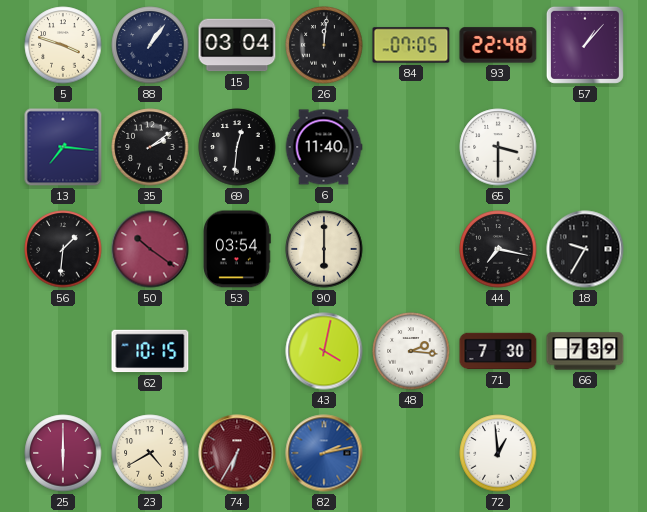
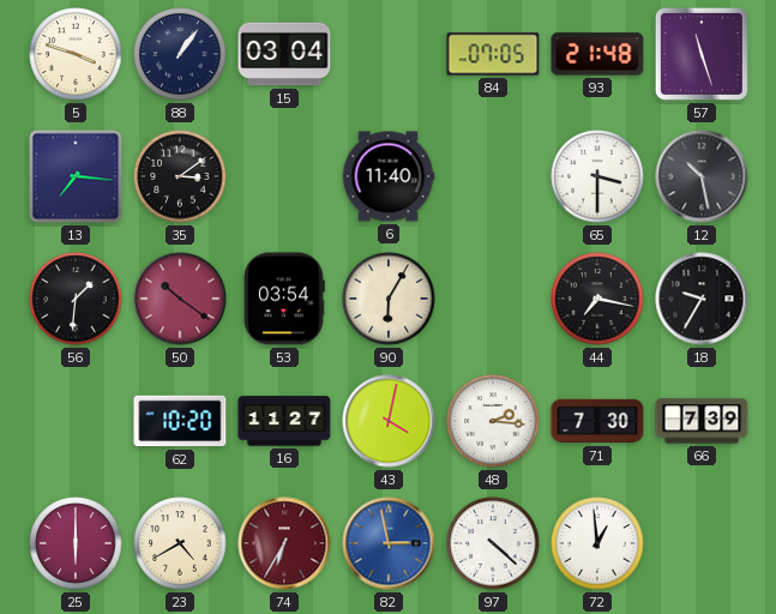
26: 12:01 -> none
93: 22:48 -> 21:48
57: 1:07 -> 11:27
35: 2:09 -> 3:09
69: 12:31 -> none
12: none -> 10:28
90: 6:00 -> 6:05
62: 10:15 -> 10:20
16: none -> 11:27
82: 2:13 -> 2:58
97: none -> 4:22
